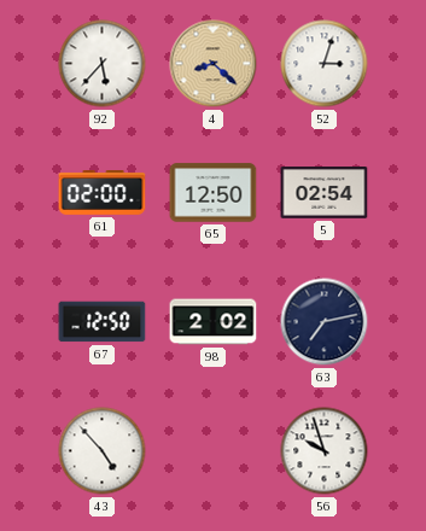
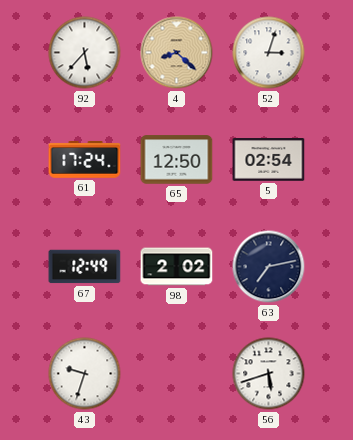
61: 02:00 -> 17:24
67: 12:50 -> 12:49
43: 4:53 -> 9:33
56: 9:57 -> 5:42
